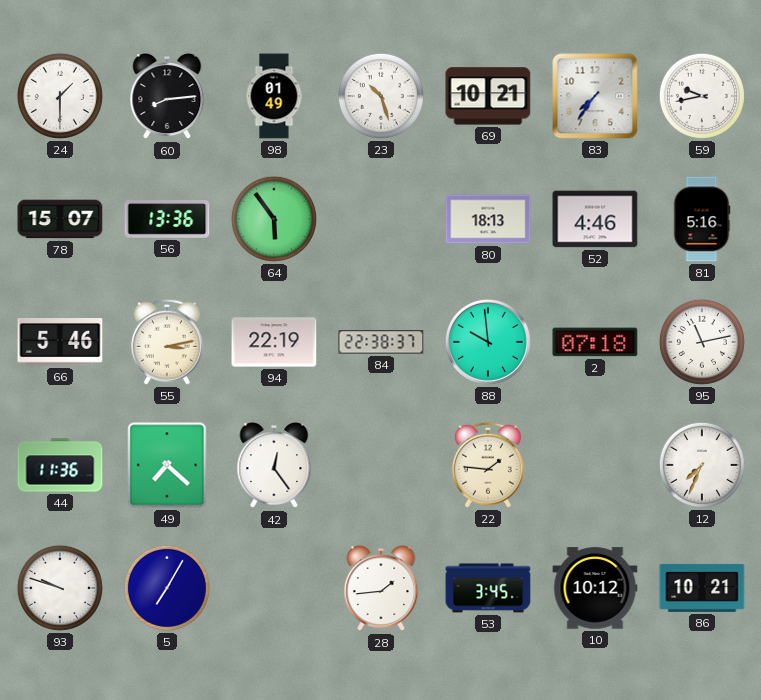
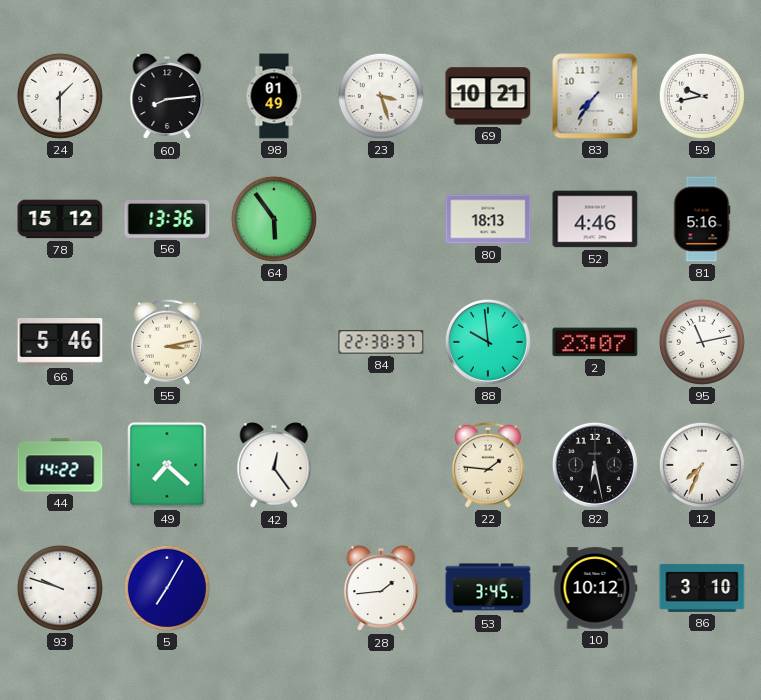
23: 10:27 -> 3:27
78: 15:07 -> 15:12
94: 22:19 -> none
2: 07:18 -> 23:07
44: 11:36 -> 14:22
82: none -> 6:28
86: 10:21 -> 3:10
